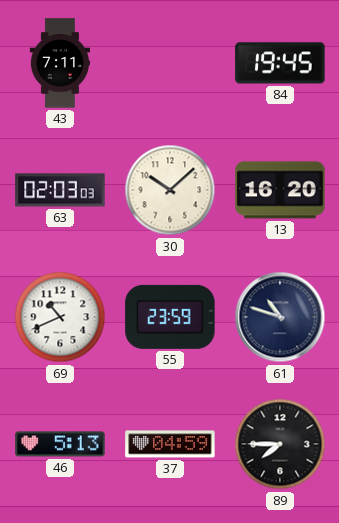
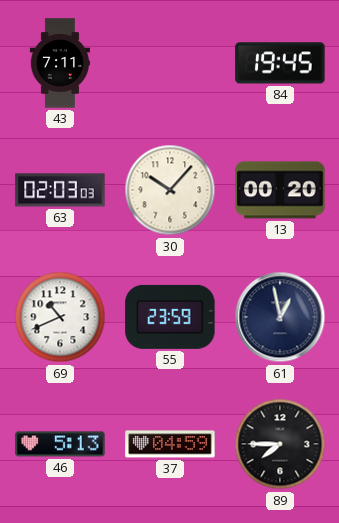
30: 10:08 -> 10:07
13: 16:20 -> 00:20
61: 10:48 -> 12:58
